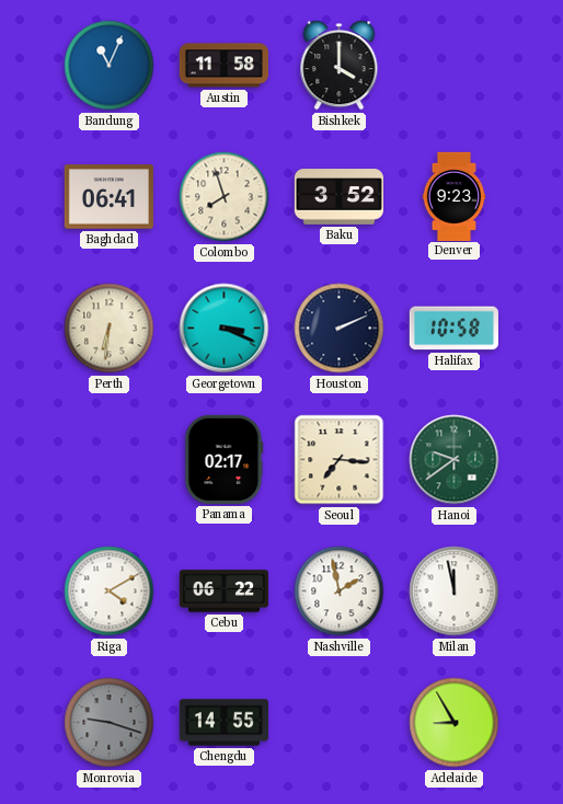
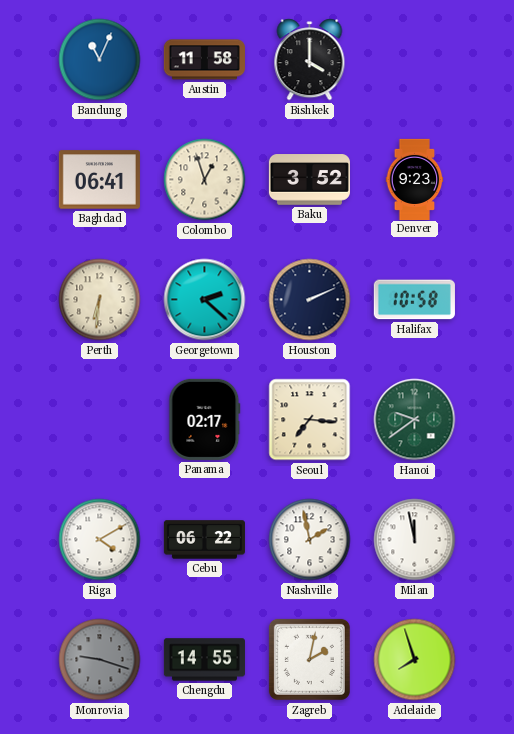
Colombo: 7:57 -> 12:57
Georgetown: 3:19 -> 2:22
Zagreb: none -> 2:02
Adelaide: 8:55 -> 7:57
